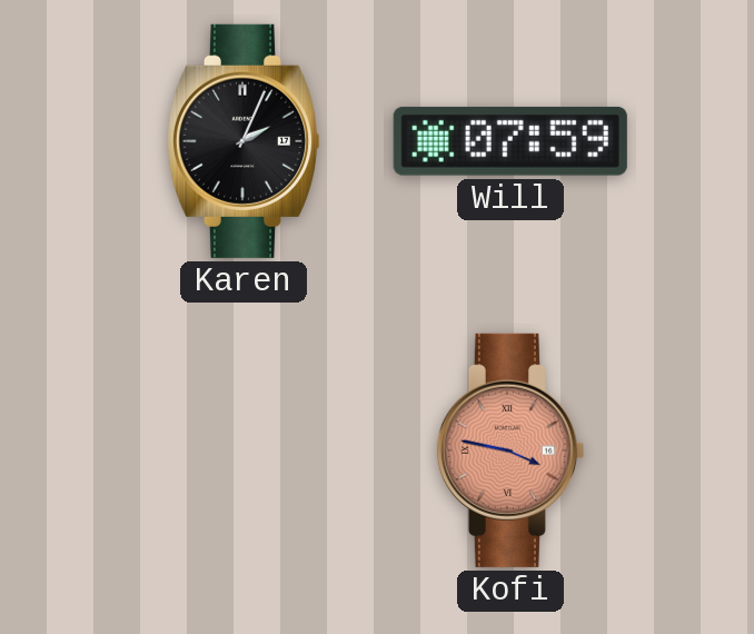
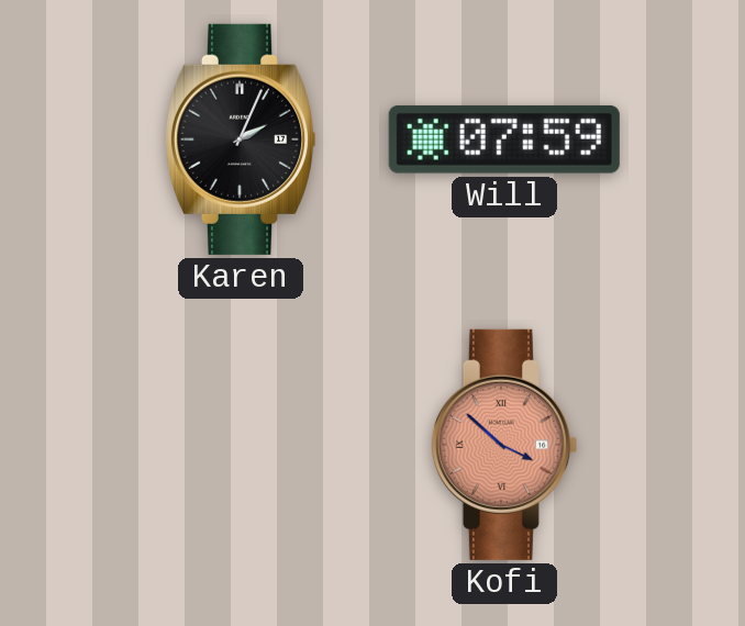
Kofi: 3:47 -> 3:52
